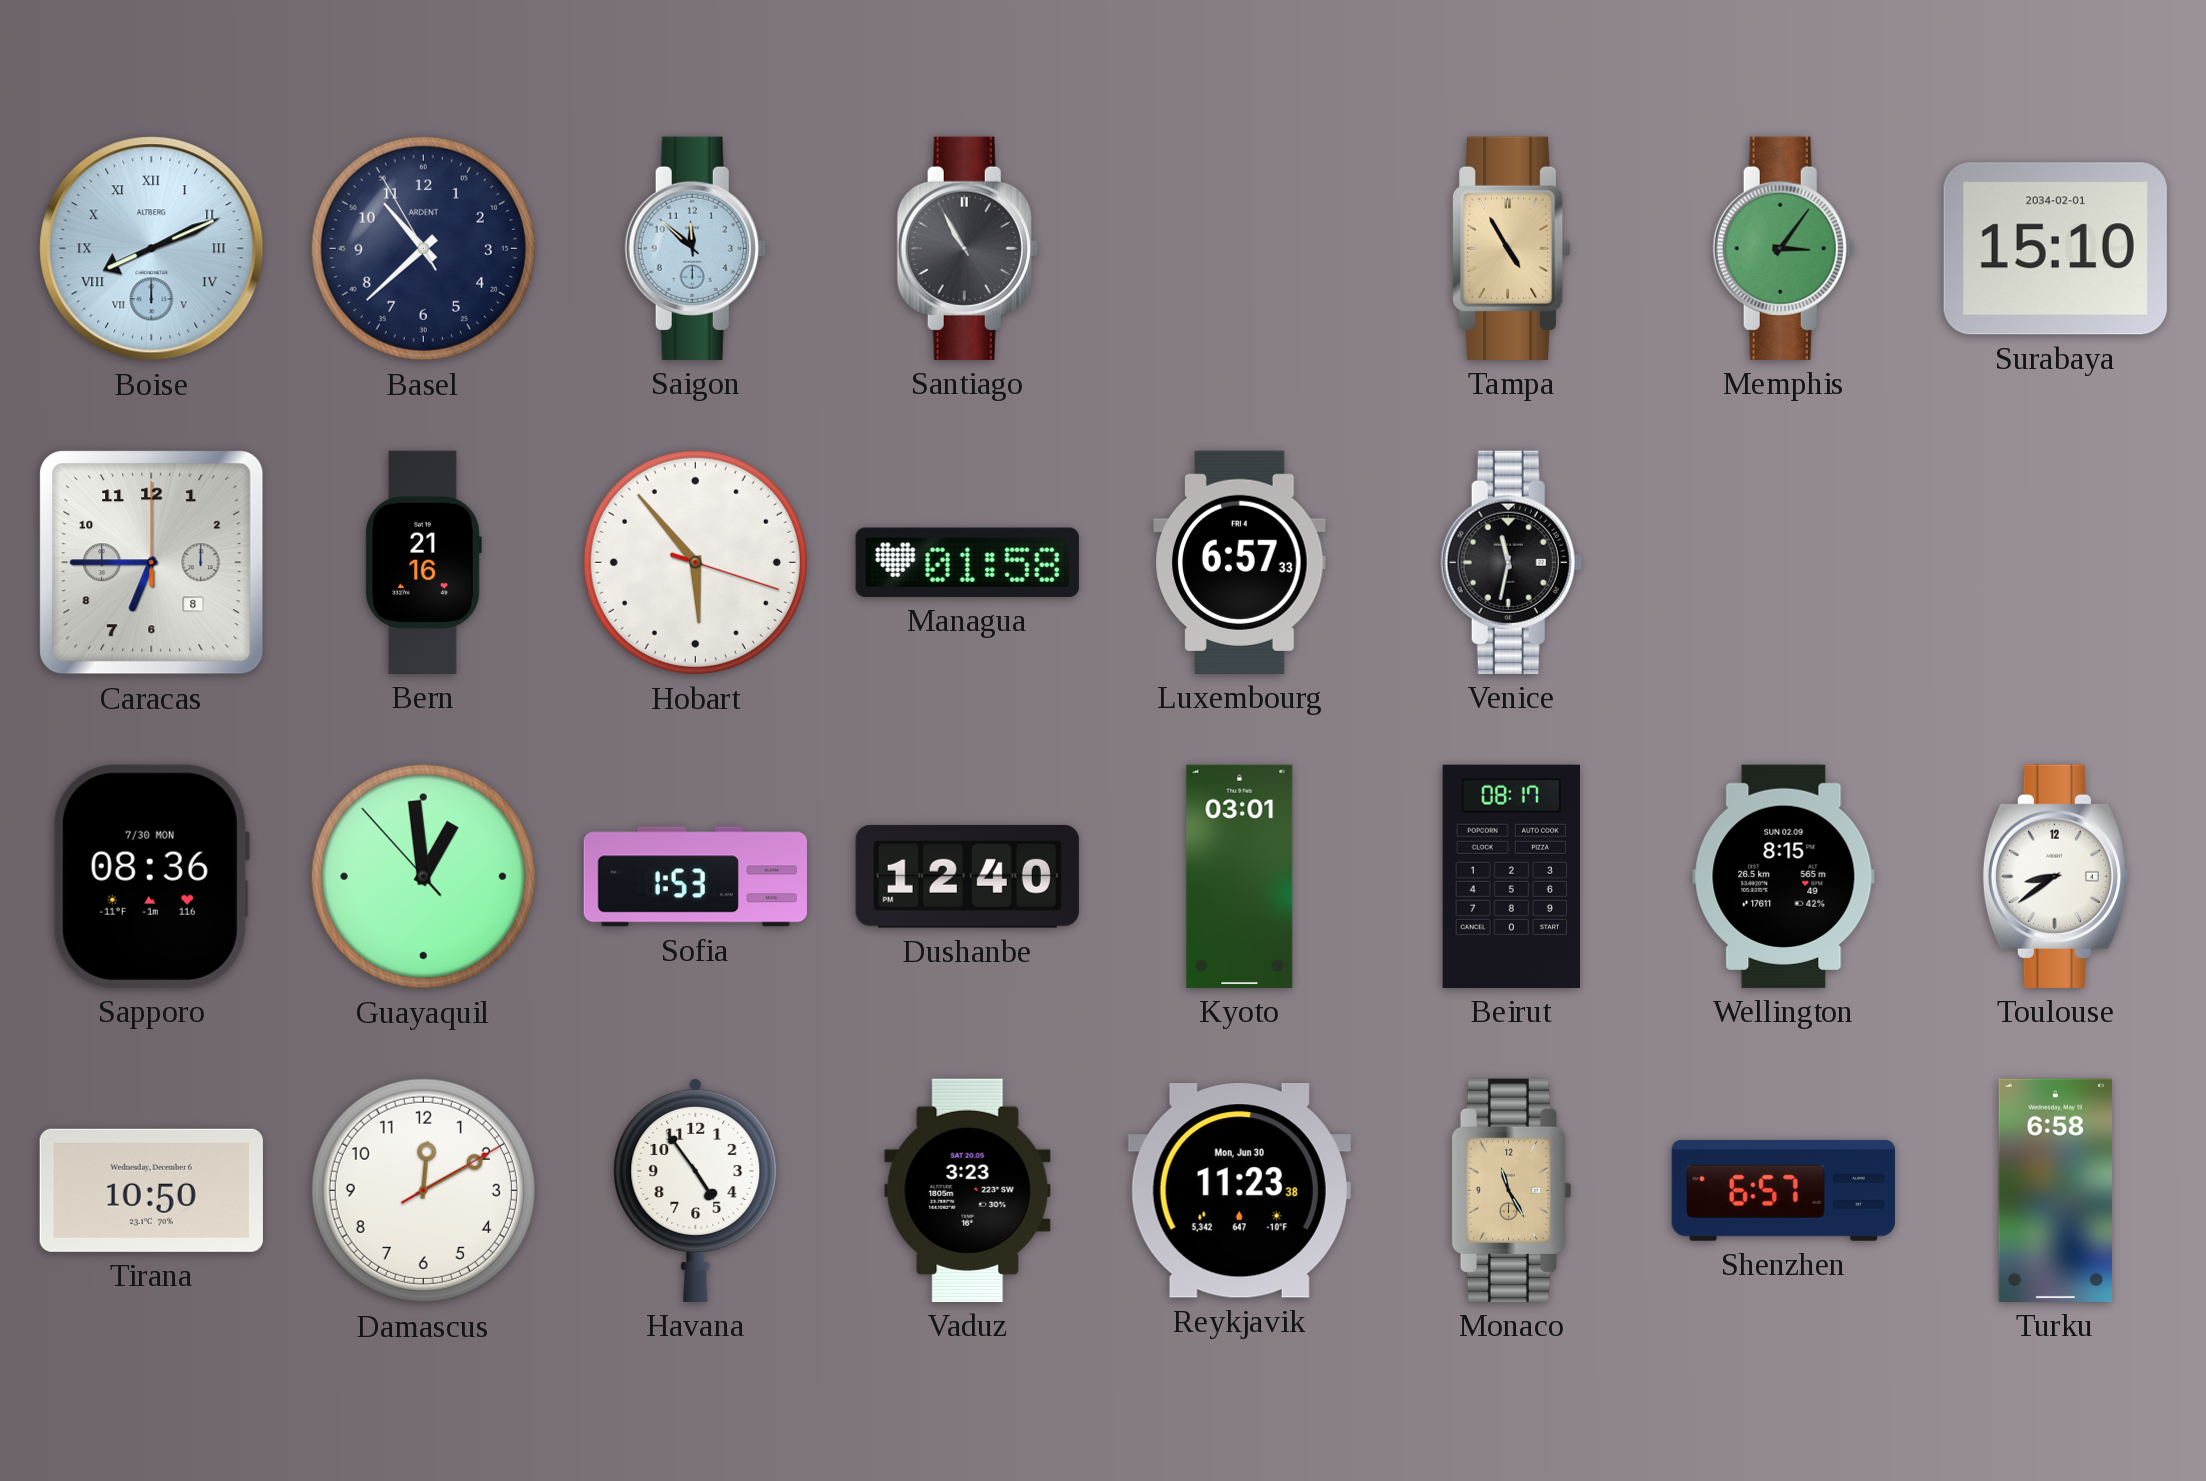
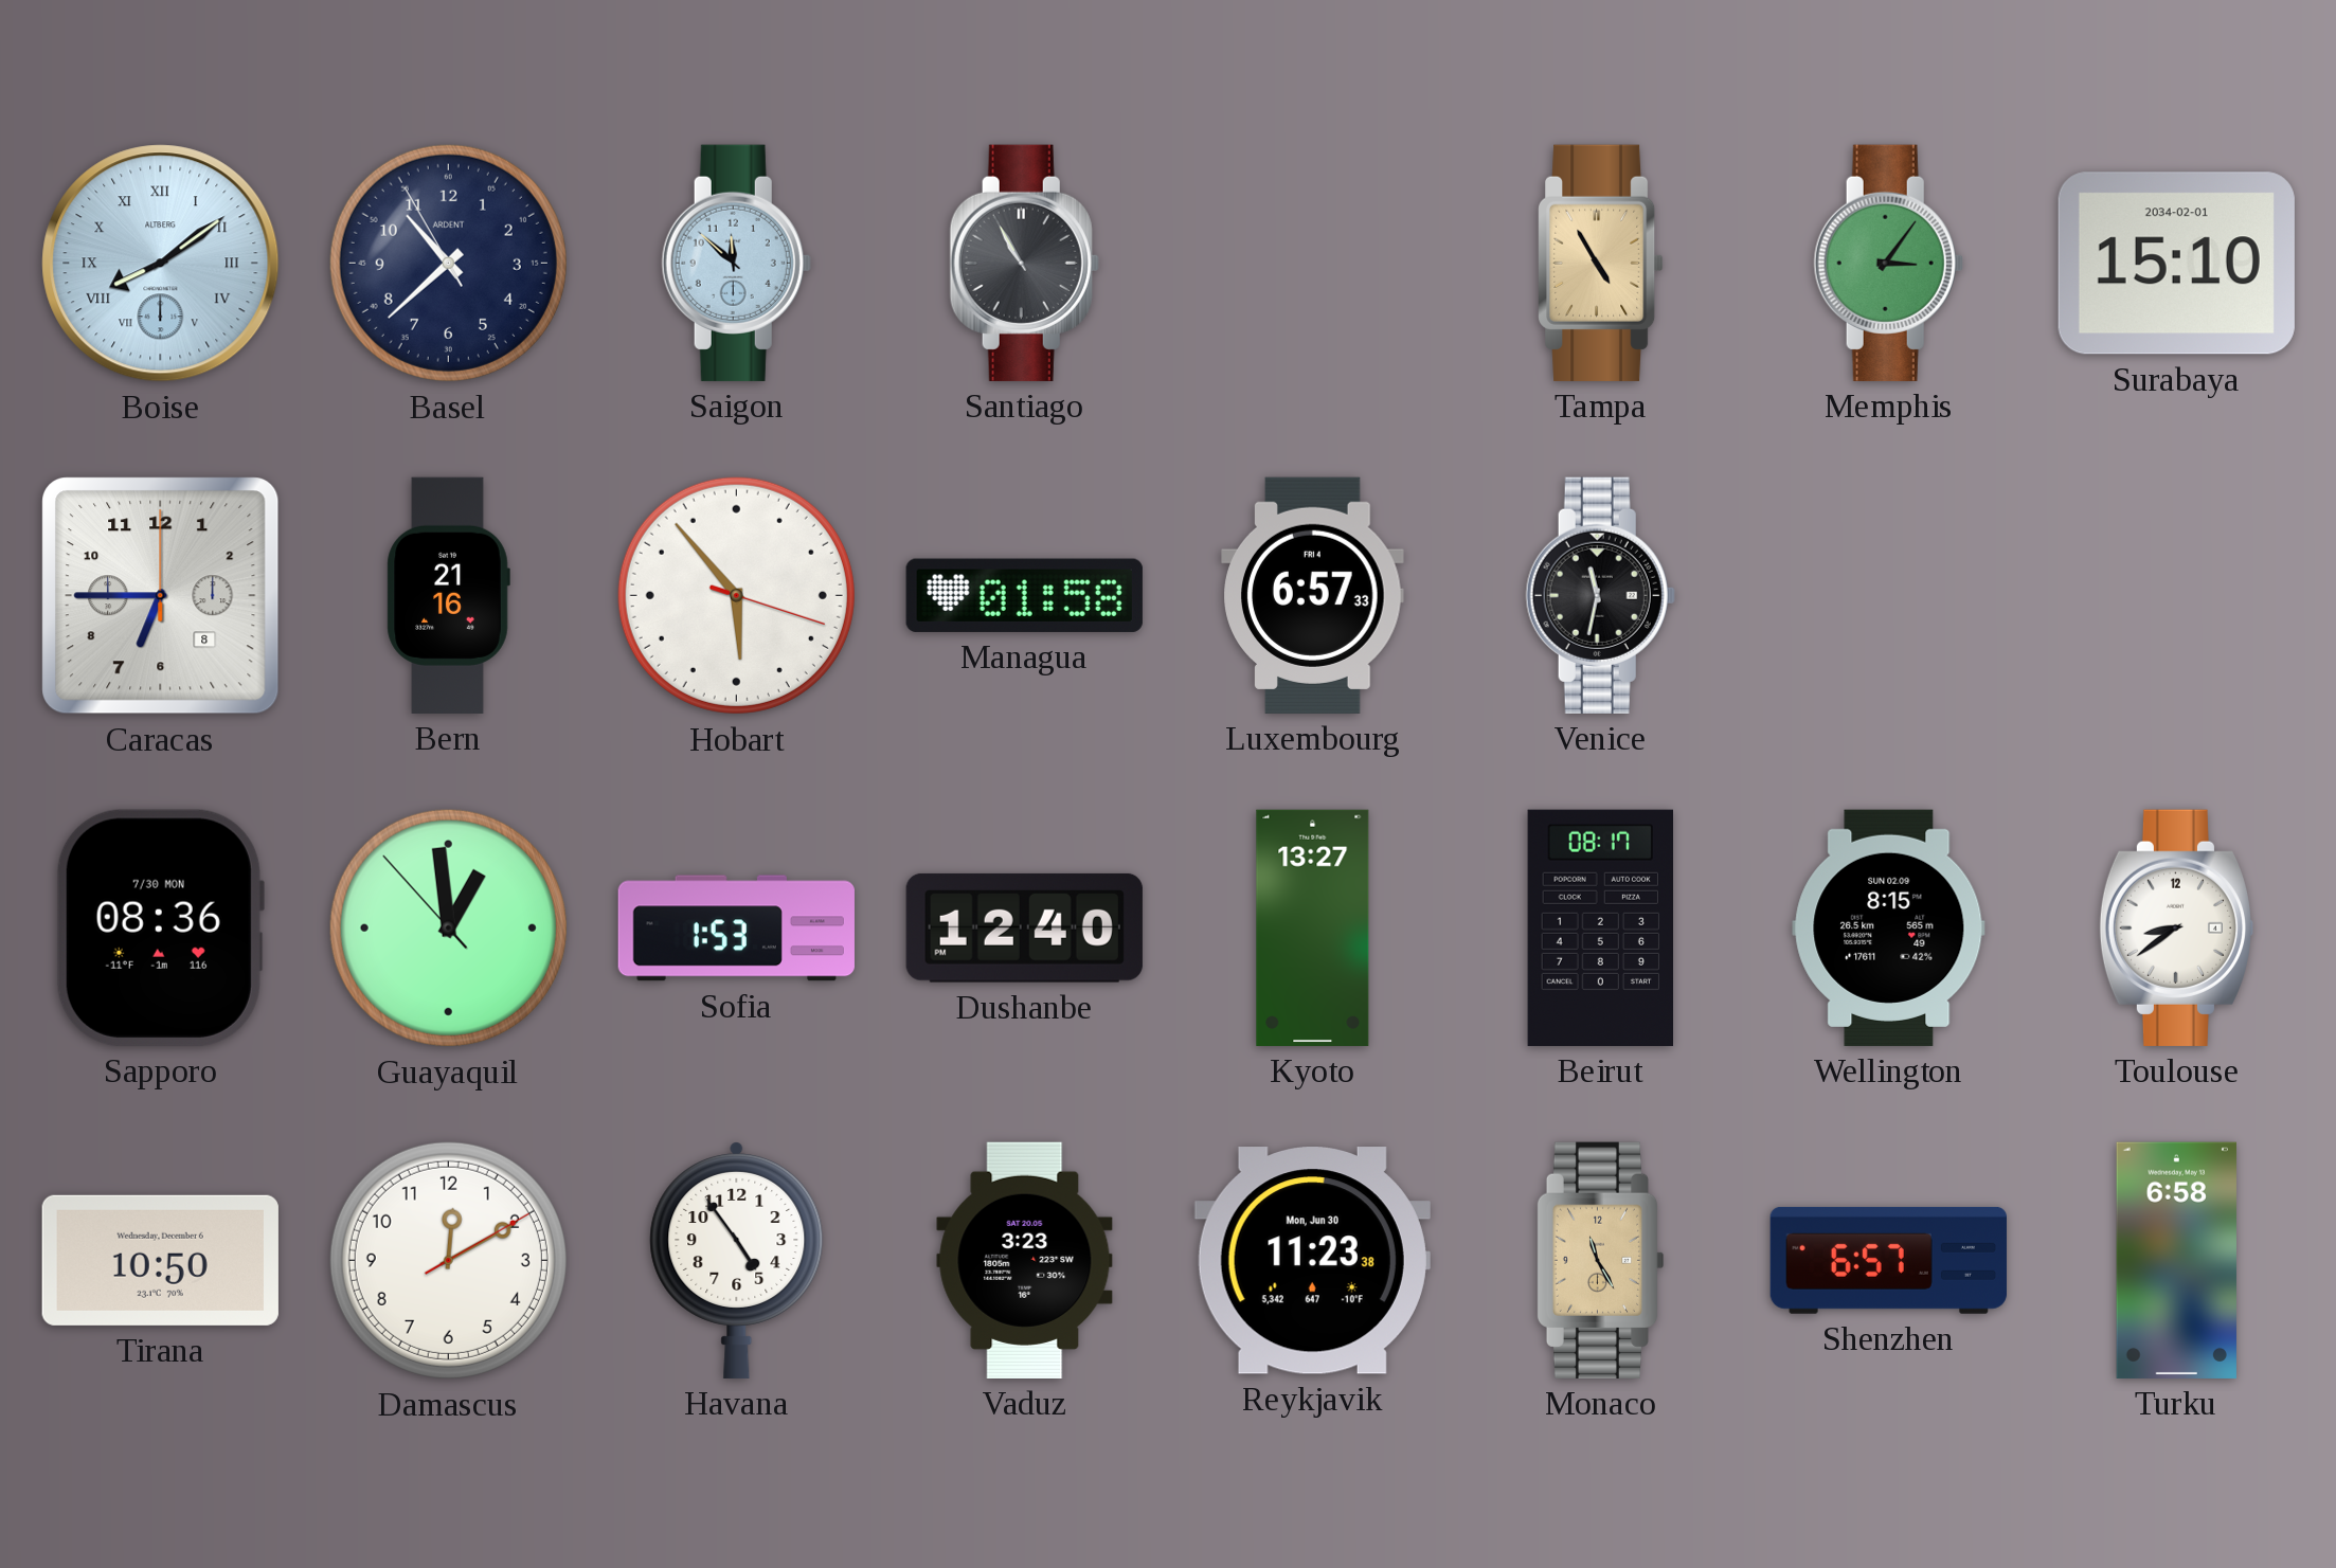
Boise: 8:11 -> 8:09
Kyoto: 03:01 -> 13:27
